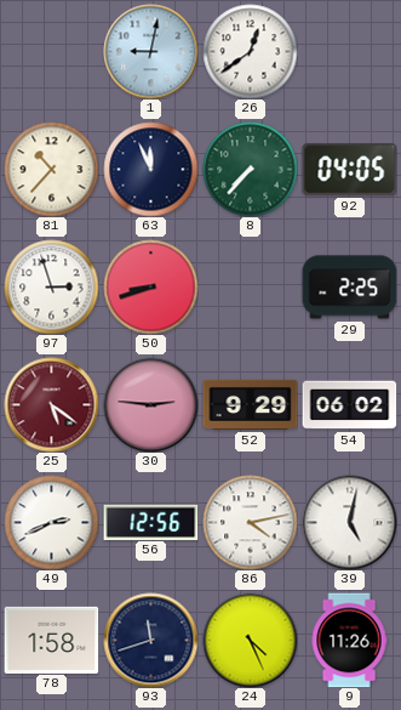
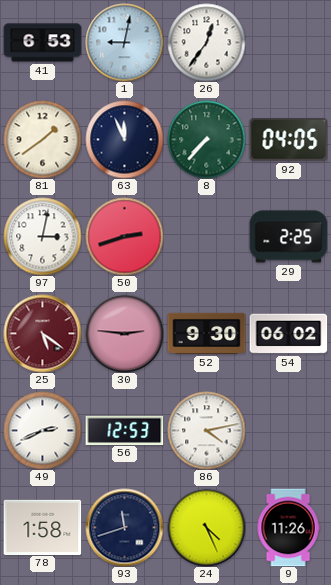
41: none -> 6:53
26: 12:39 -> 12:36
81: 10:37 -> 1:39
97: 2:57 -> 3:02
50: 8:42 -> 2:42
52: 9:29 -> 9:30
56: 12:56 -> 12:53
39: 5:02 -> none
